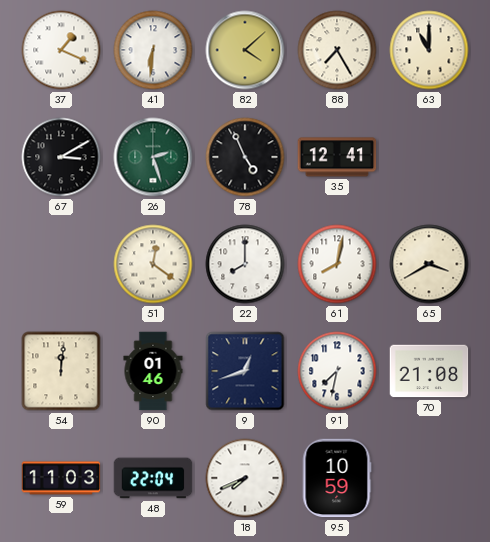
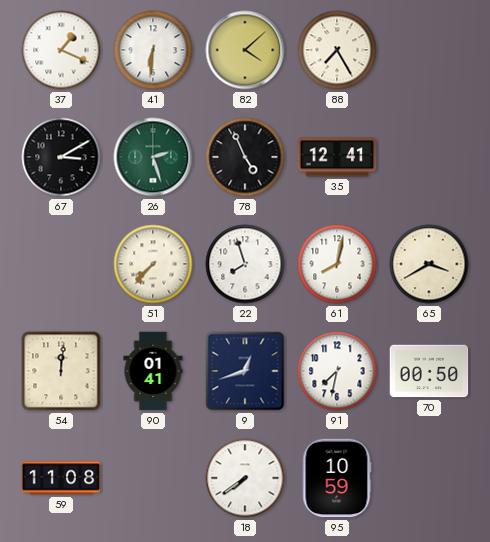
63: 11:00 -> none
51: 12:21 -> 7:37
22: 8:00 -> 7:57
90: 01:46 -> 01:41
70: 21:08 -> 00:50
59: 11:03 -> 11:08
48: 22:04 -> none
18: 7:41 -> 7:39
